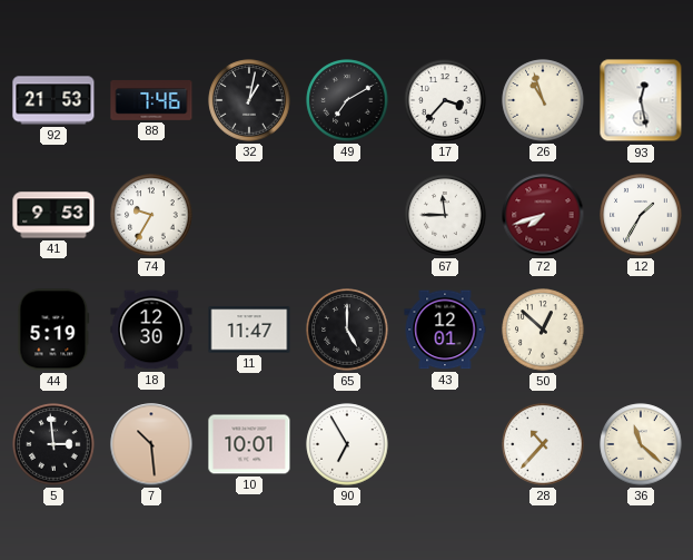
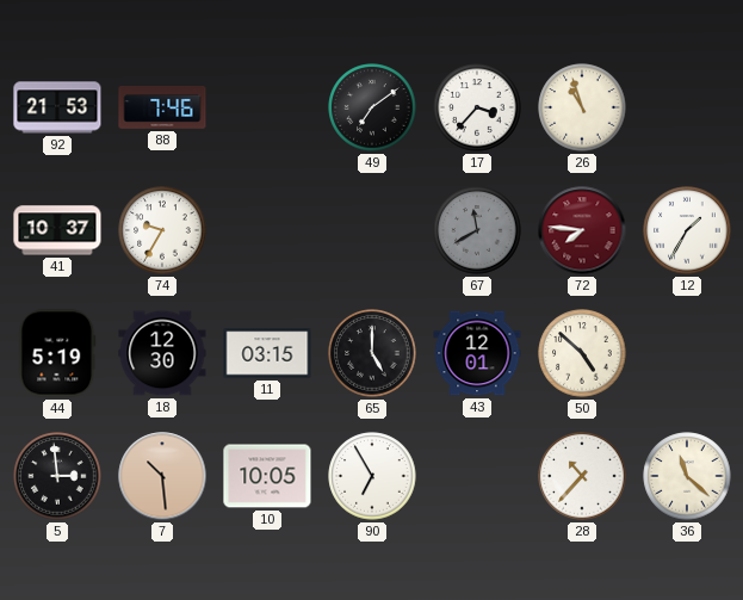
32: 1:02 -> none
49: 7:10 -> 7:09
93: 12:28 -> none
41: 9:53 -> 10:37
67: 11:45 -> 11:40
67 dial: white -> grey
72: 7:42 -> 7:46
11: 11:47 -> 03:15
50: 12:52 -> 4:52
10: 10:01 -> 10:05
